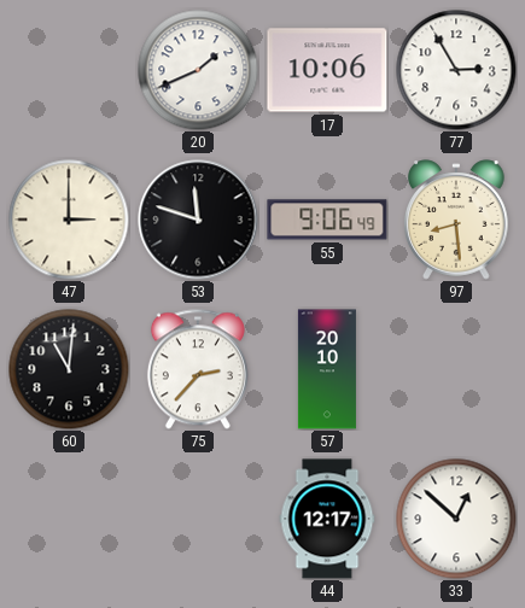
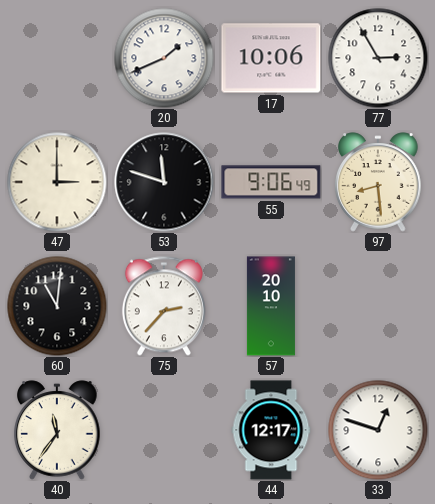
40: none -> 11:36
33: 12:52 -> 12:48
